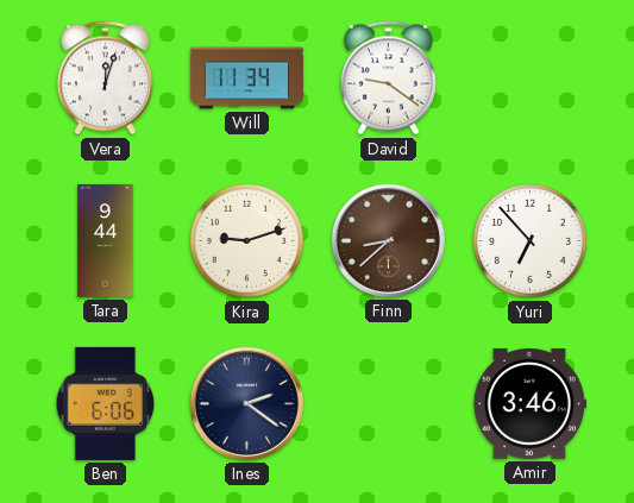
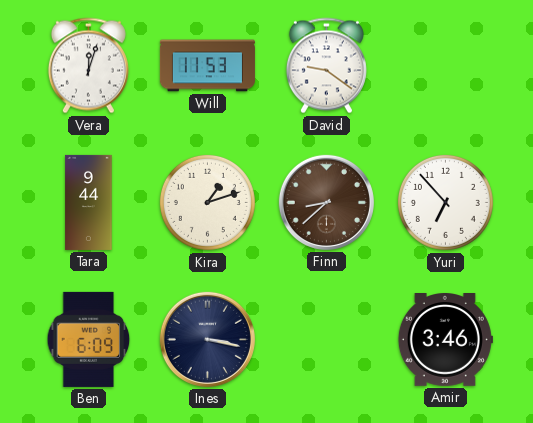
Will: 11:34 -> 11:53
Kira: 9:12 -> 1:12
Ben: 6:06 -> 6:09
Ines: 2:21 -> 3:17
